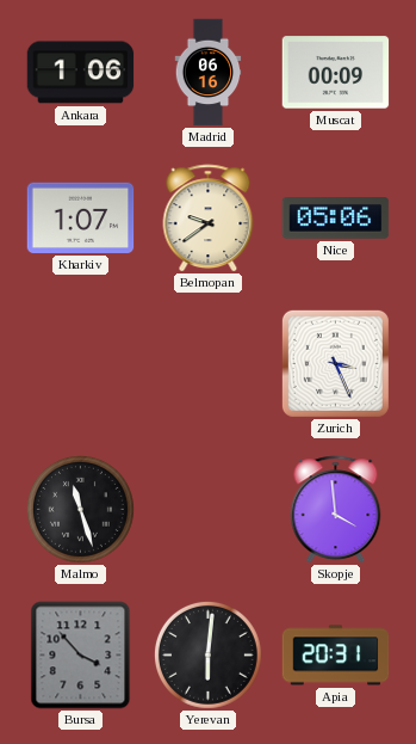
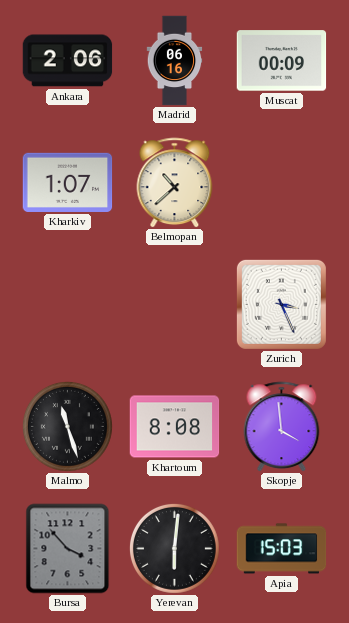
Ankara: 1:06 -> 2:06
Belmopan: 9:39 -> 10:38
Nice: 05:06 -> none
Khartoum: none -> 8:08
Apia: 20:31 -> 15:03
